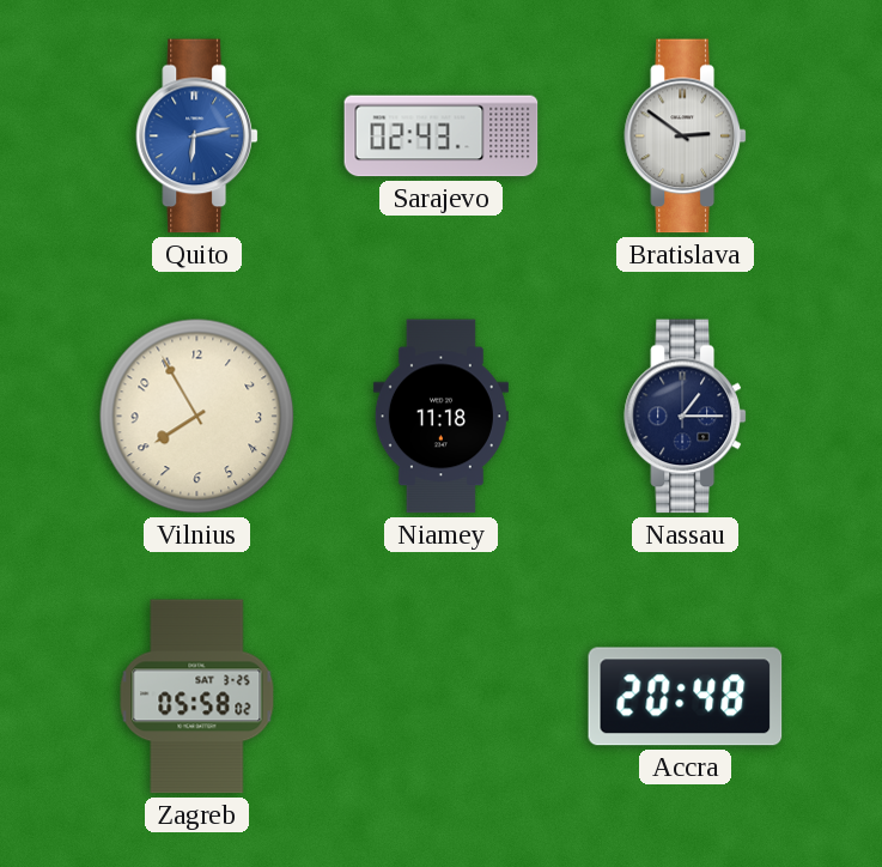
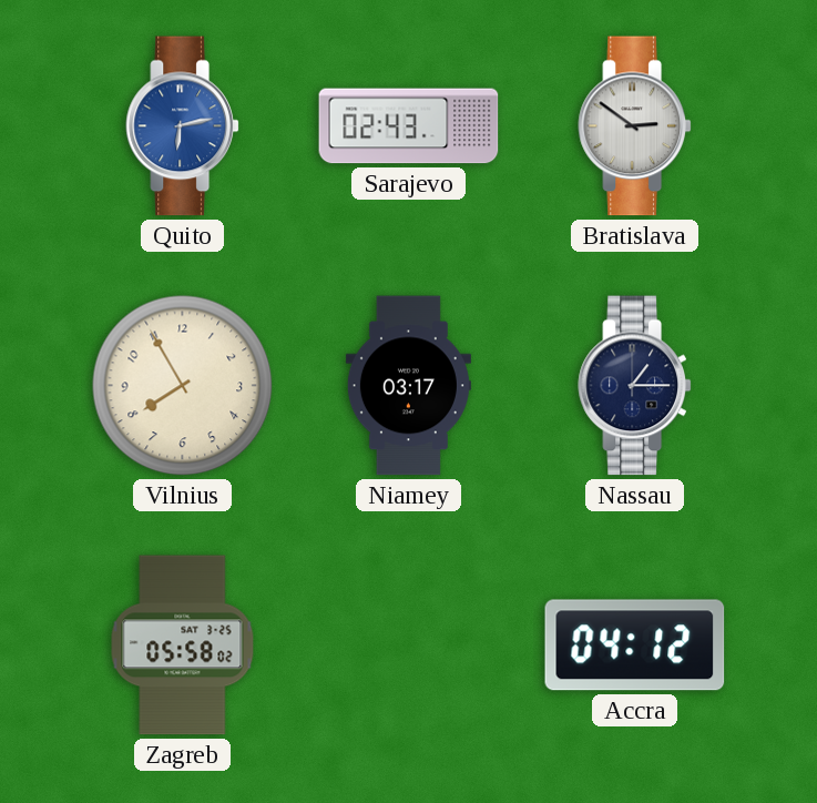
Niamey: 11:18 -> 03:17
Accra: 20:48 -> 04:12
